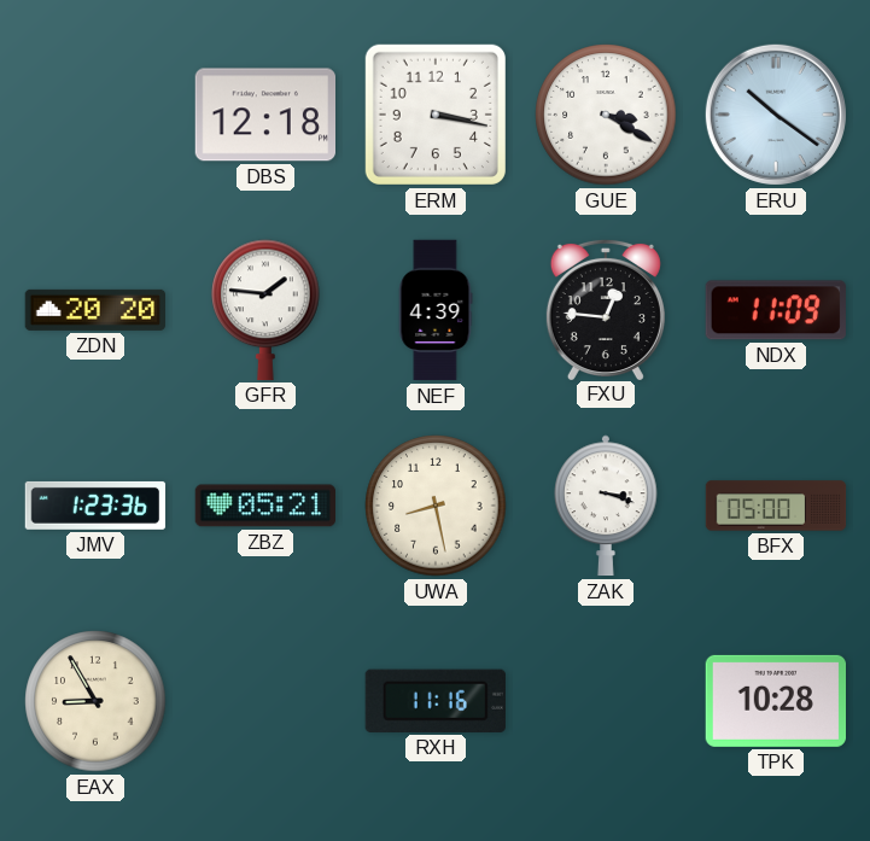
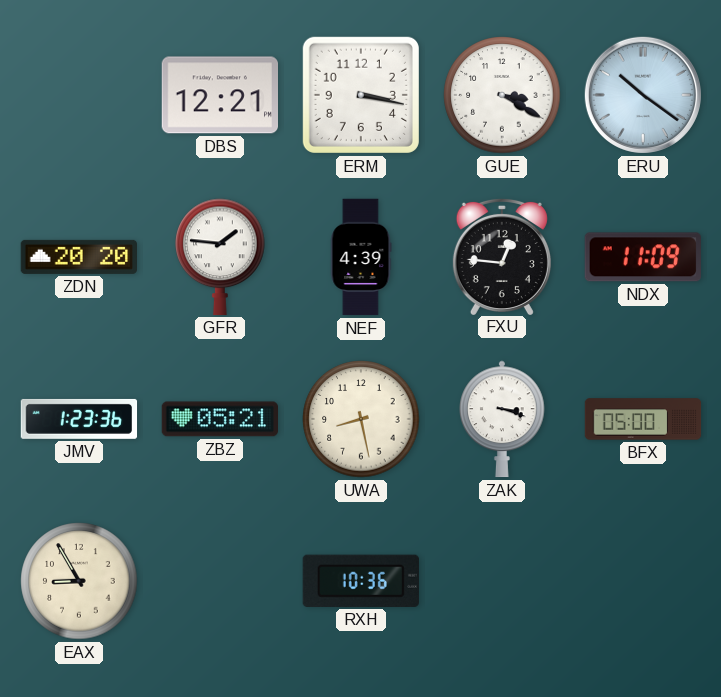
DBS: 12:18 -> 12:21
RXH: 11:16 -> 10:36
TPK: 10:28 -> none
